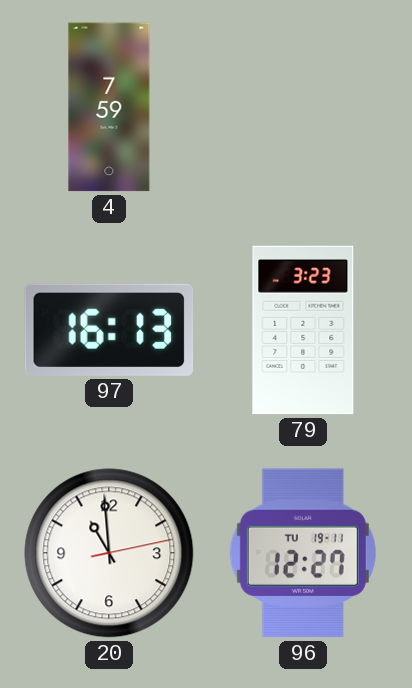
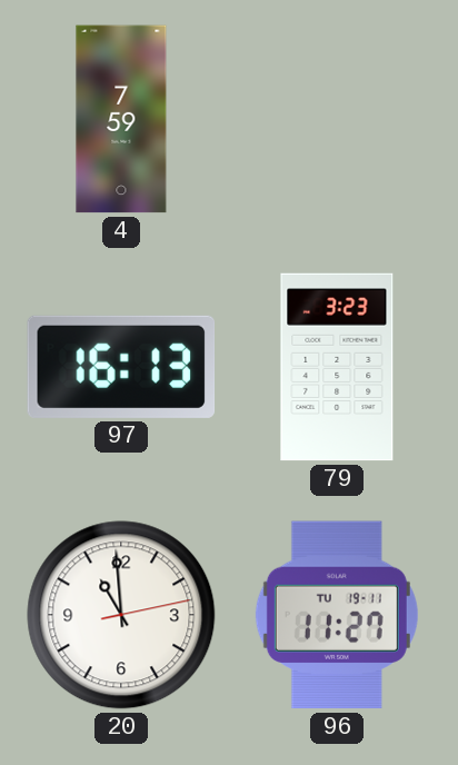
96: 12:27 -> 11:27
